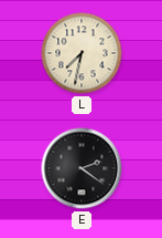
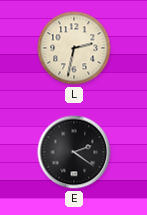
L: 7:32 -> 2:32
